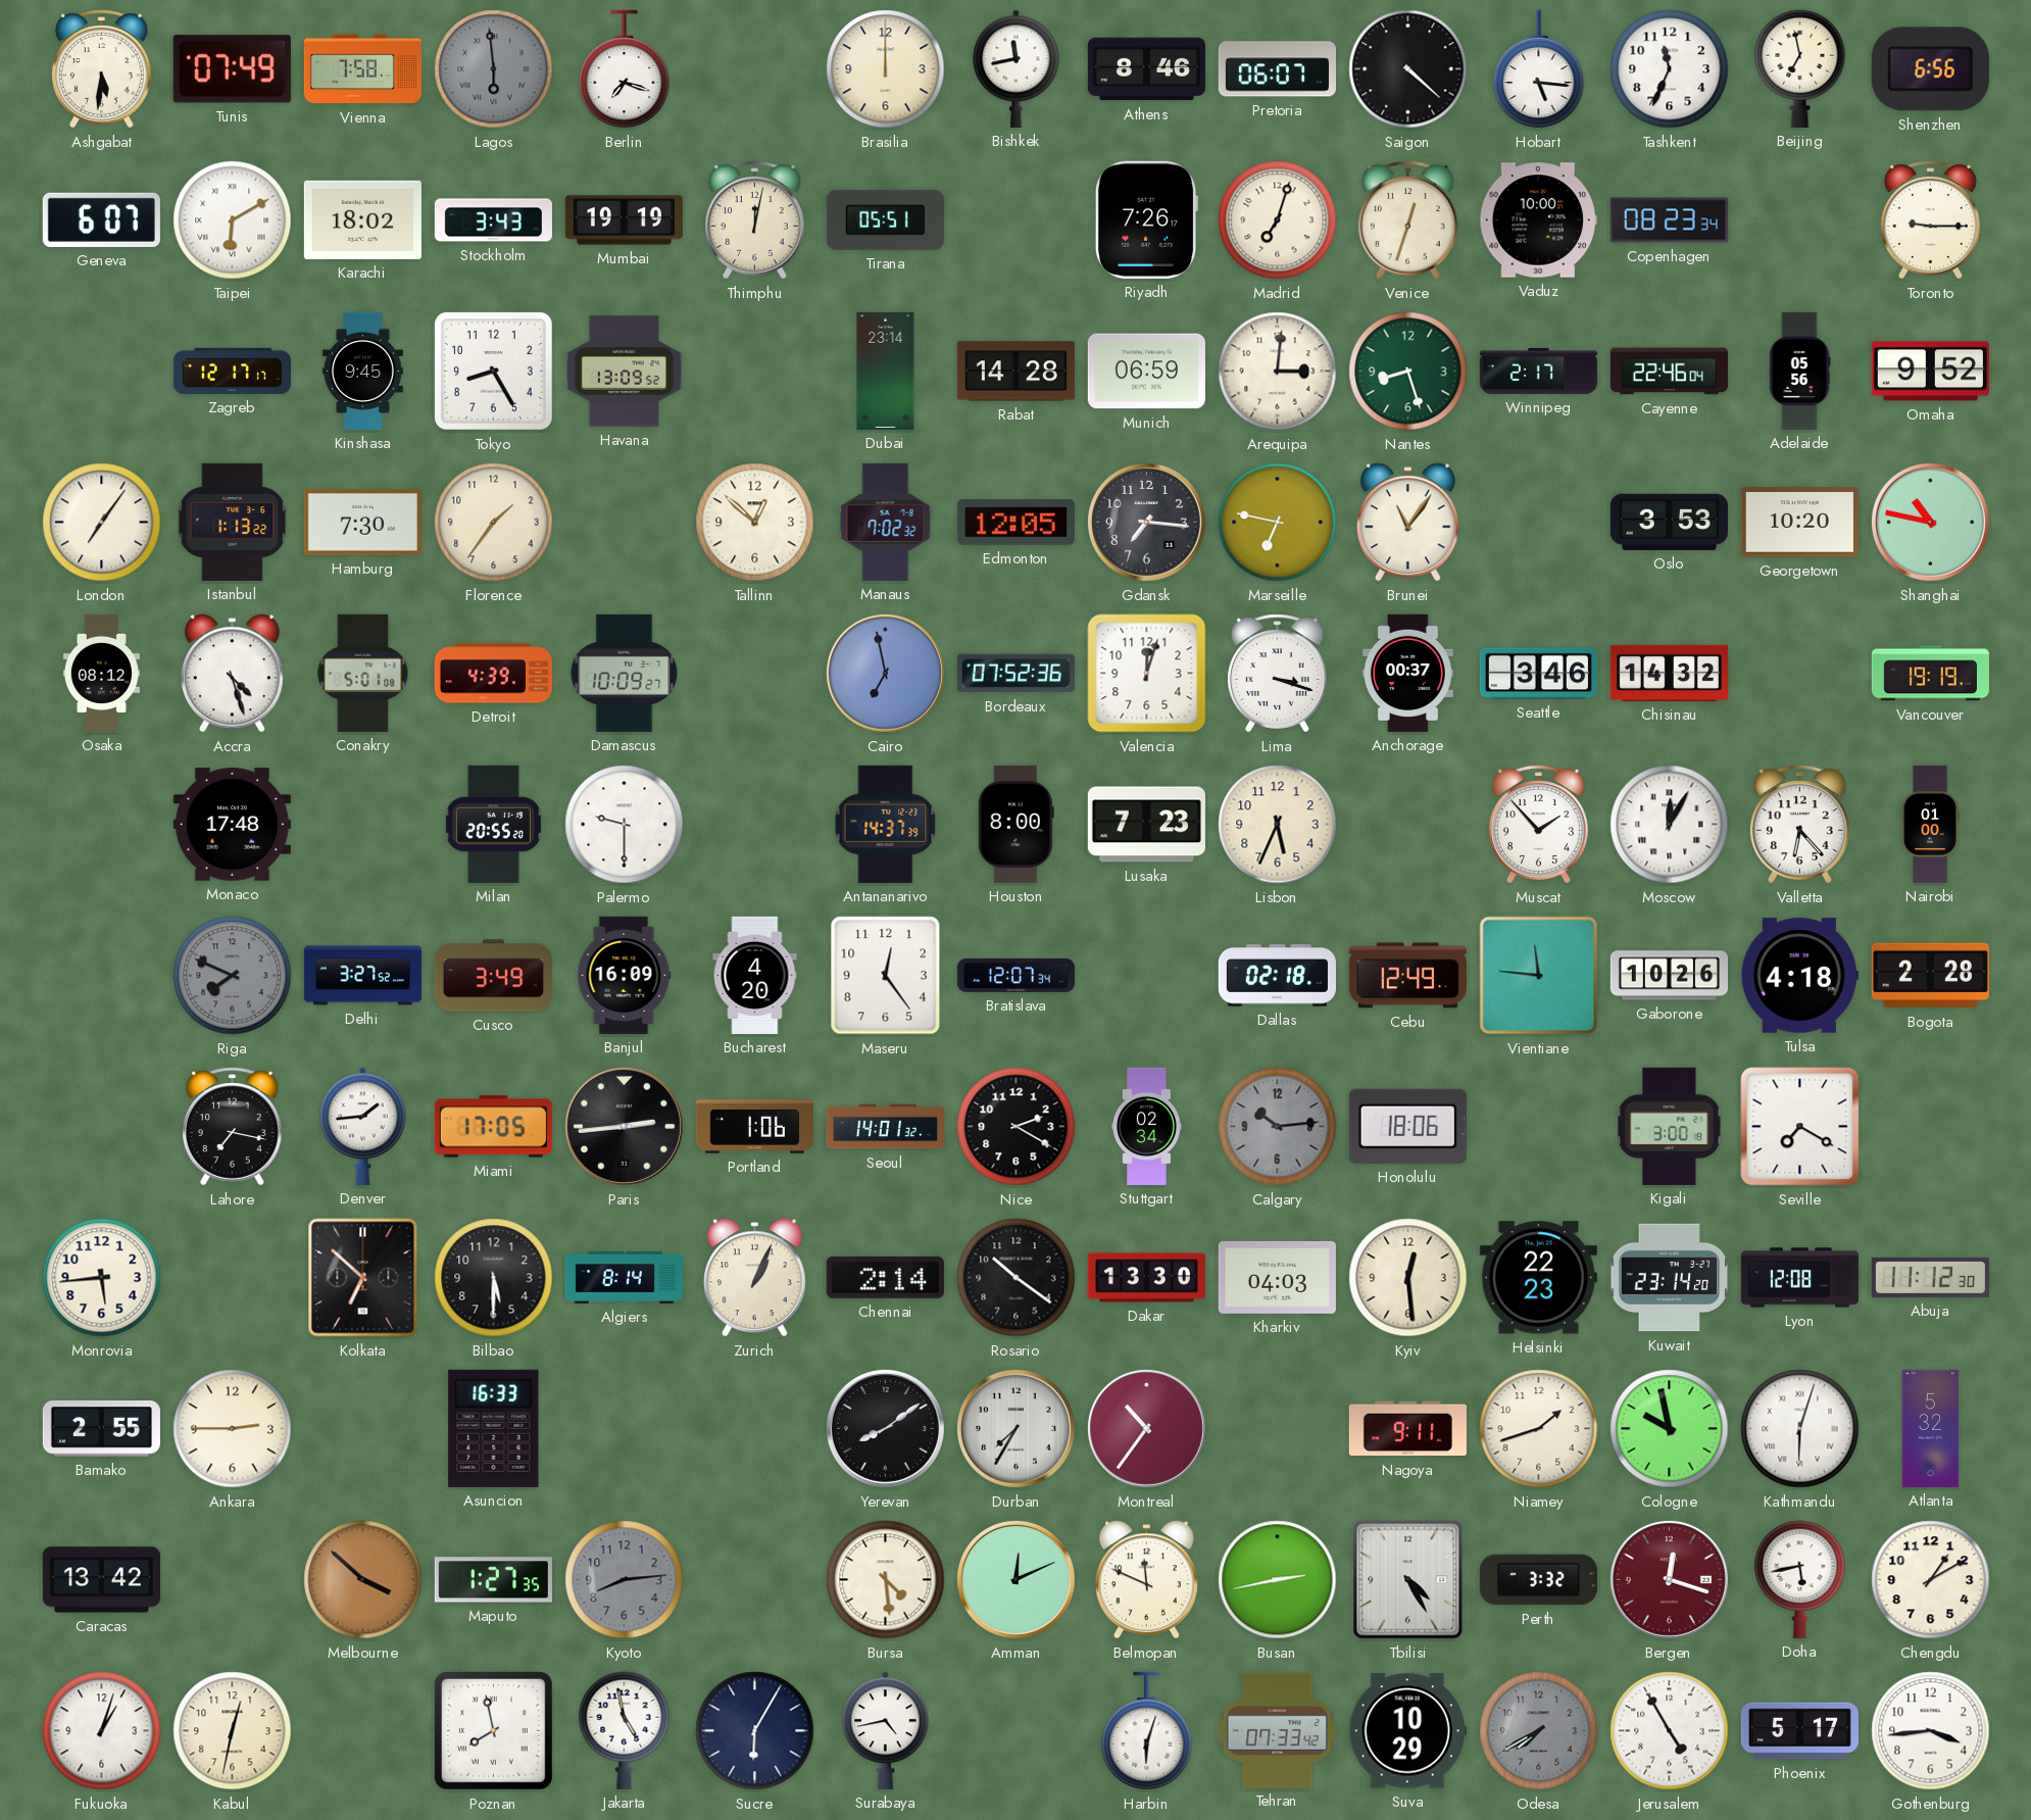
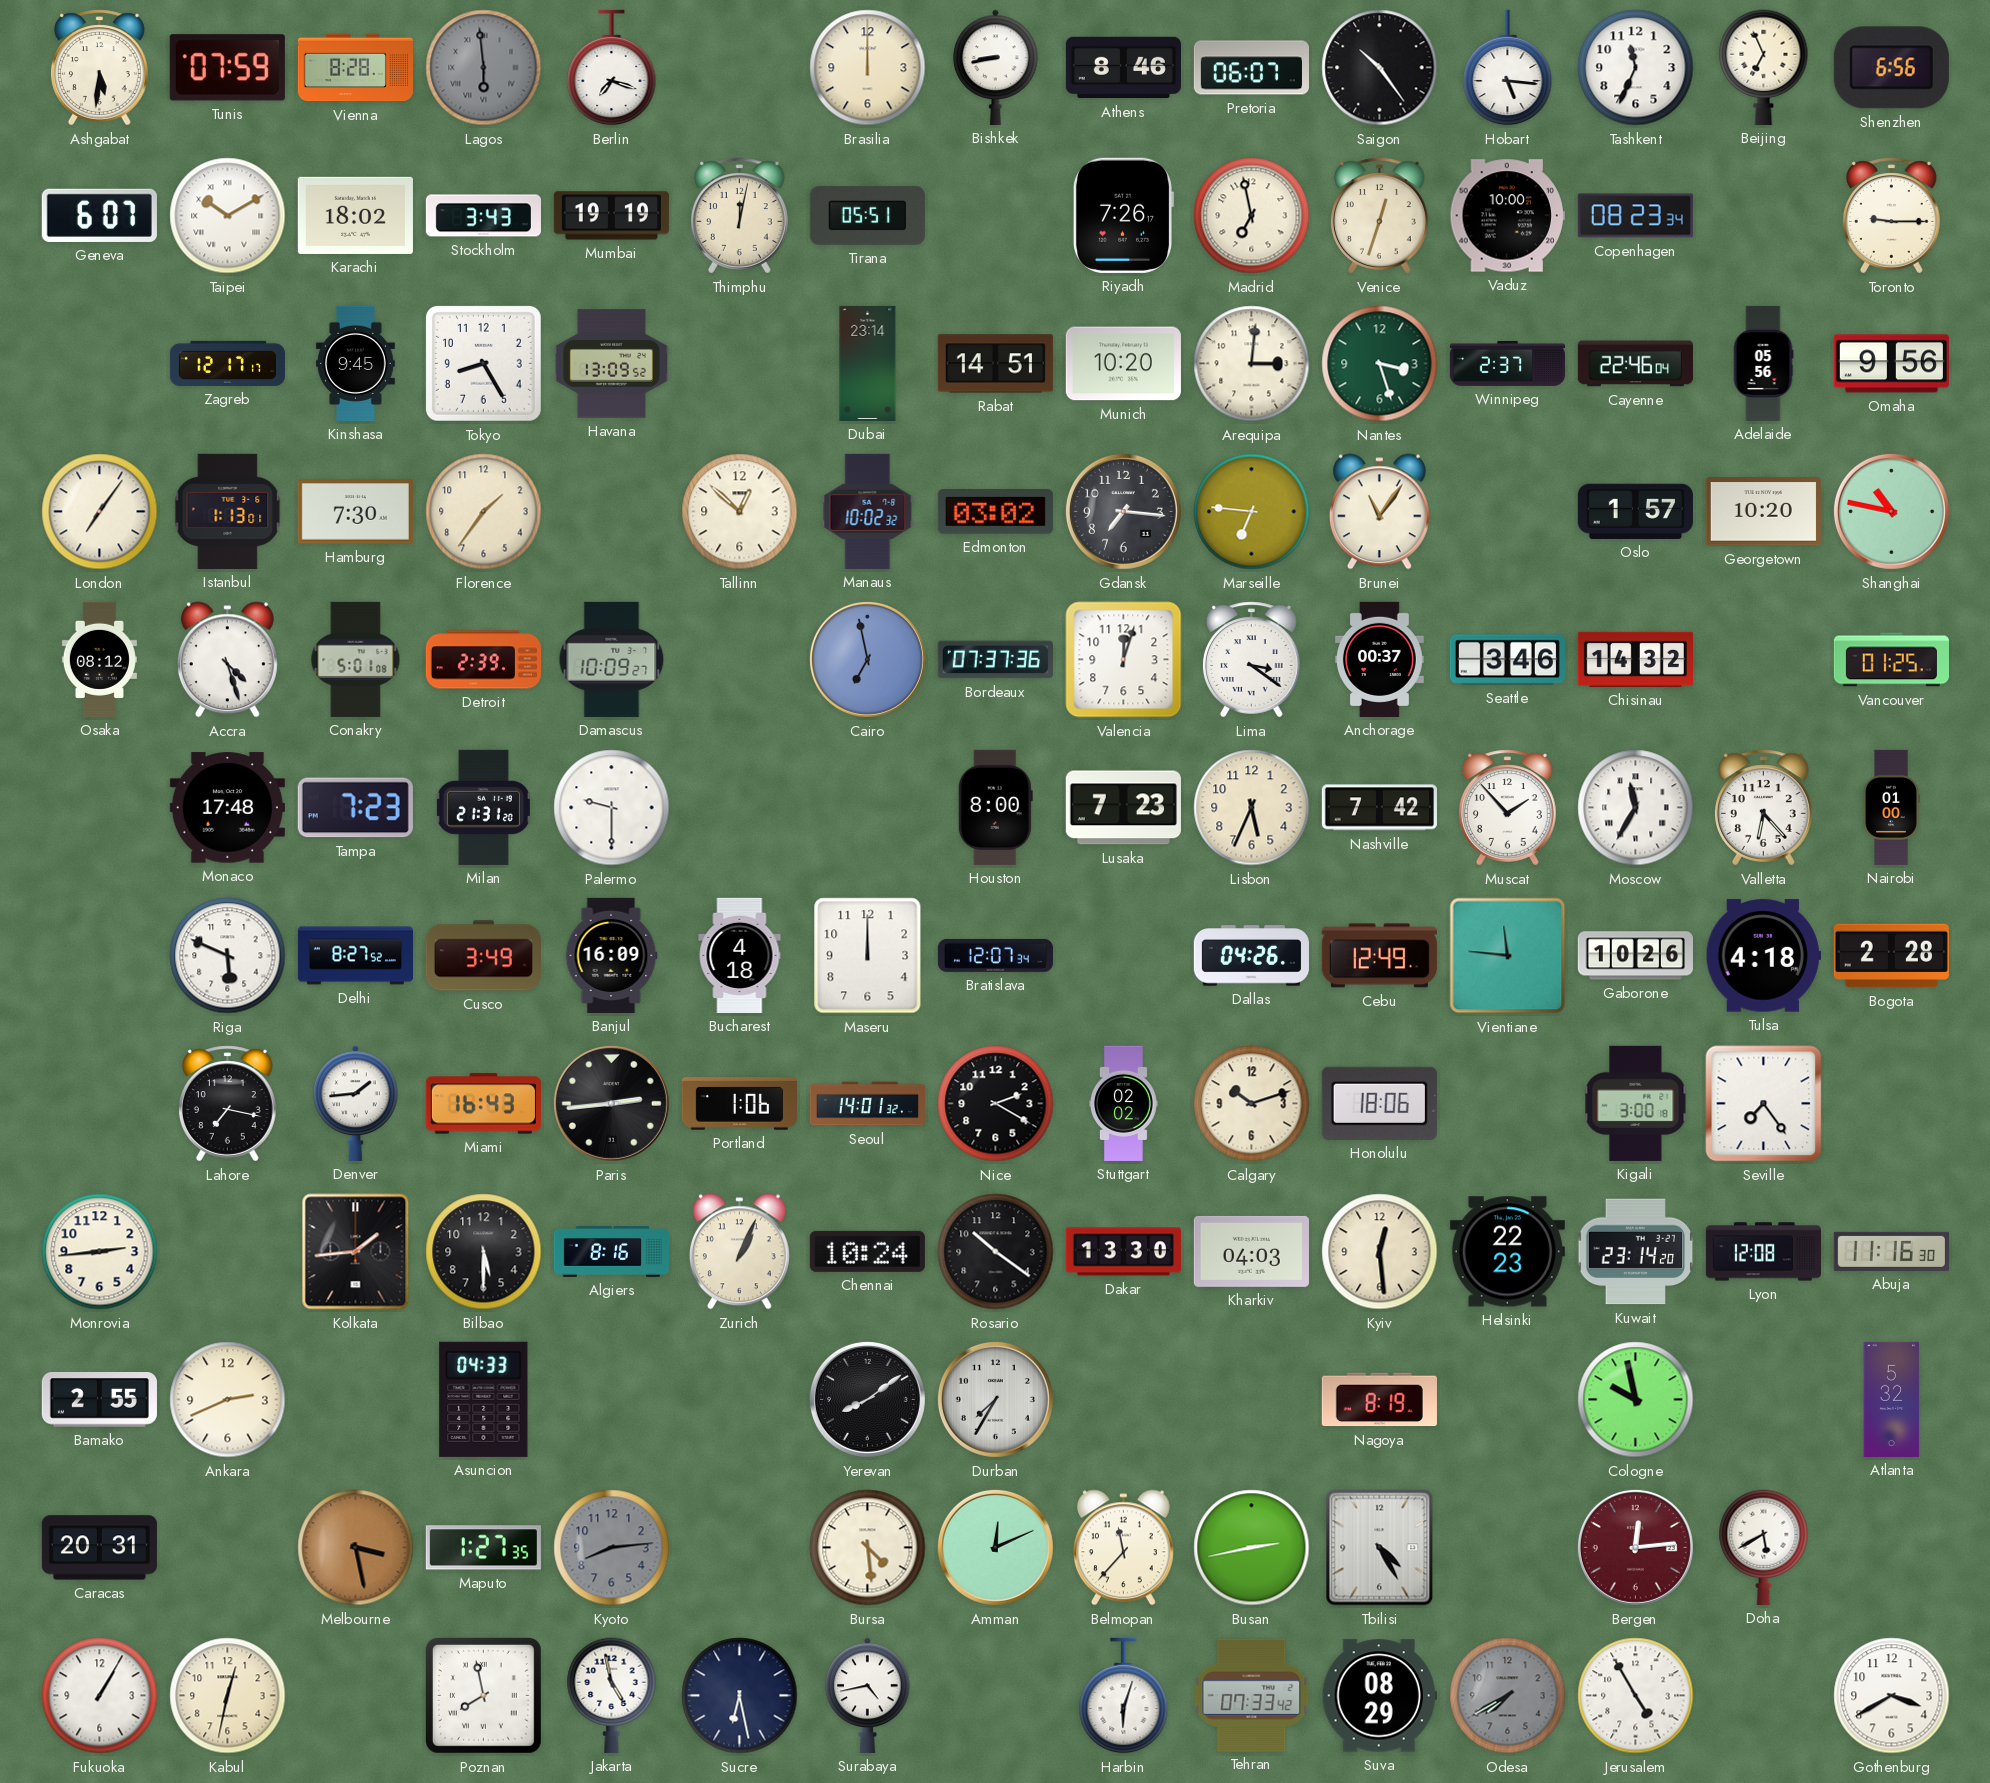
Tunis: 07:49 -> 07:59
Vienna: 7:58 -> 8:28
Bishkek: 11:43 -> 8:43
Saigon: 4:22 -> 10:24
Beijing: 6:58 -> 6:56
Taipei: 6:10 -> 10:10
Madrid: 7:03 -> 6:58
Rabat: 14:28 -> 14:51
Munich: 06:59 -> 10:20
Nantes: 8:27 -> 3:27
Winnipeg: 2:17 -> 2:37
Omaha: 9:52 -> 9:56
Istanbul: 1:13:22 -> 1:13:01
Manaus: 7:02 -> 10:02
Edmonton: 12:05 -> 03:02
Marseille: 6:47 -> 6:46
Oslo: 3:53 -> 1:57
Detroit: 4:39 -> 2:39
Bordeaux: 07:52 -> 07:37
Lima: 3:18 -> 3:21
Vancouver: 19:19 -> 01:25
Tampa: none -> 7:23
Milan: 20:55 -> 21:31
Antananarivo: 14:37 -> none
Nashville: none -> 7:42
Moscow: 12:05 -> 11:35
Riga: 7:49 -> 5:49
Riga dial: grey -> white
Delhi: 3:27 -> 8:27
Bucharest: 4:20 -> 4:18
Maseru: 12:24 -> 12:00
Dallas: 02:18 -> 04:26
Miami: 17:05 -> 16:43
Stuttgart: 02:34 -> 02:02
Calgary: 10:14 -> 10:12
Calgary dial: grey -> cream
Seville: 7:20 -> 7:24
Monrovia: 5:44 -> 2:44
Kolkata: 6:52 -> 1:44
Algiers: 8:14 -> 8:16
Chennai: 2:14 -> 10:24
Abuja: 11:12 -> 11:16
Ankara: 2:45 -> 2:41
Asuncion: 16:33 -> 04:33
Montreal: 10:36 -> none
Nagoya: 9:11 -> 8:19
Niamey: 1:42 -> none
Kathmandu: 6:03 -> none
Caracas: 13:42 -> 20:31
Melbourne: 3:52 -> 3:28
Belmopan: 11:49 -> 11:37
Perth: 3:32 -> none
Bergen: 12:18 -> 12:14
Doha: 5:43 -> 5:40
Chengdu: 1:10 -> none
Fukuoka: 1:03 -> 1:05
Sucre: 6:05 -> 6:28
Suva: 10:29 -> 08:29
Phoenix: 5:17 -> none
Gothenburg: 3:44 -> 3:40
